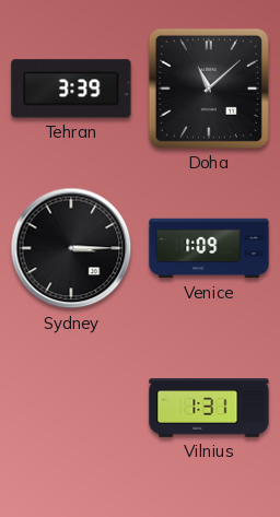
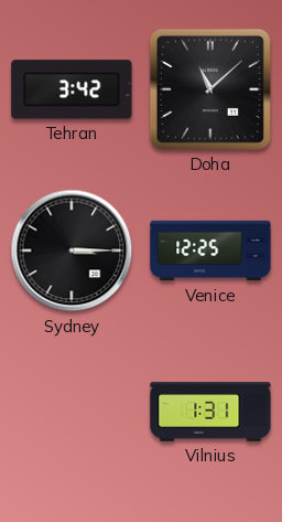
Tehran: 3:39 -> 3:42
Venice: 1:09 -> 12:25
